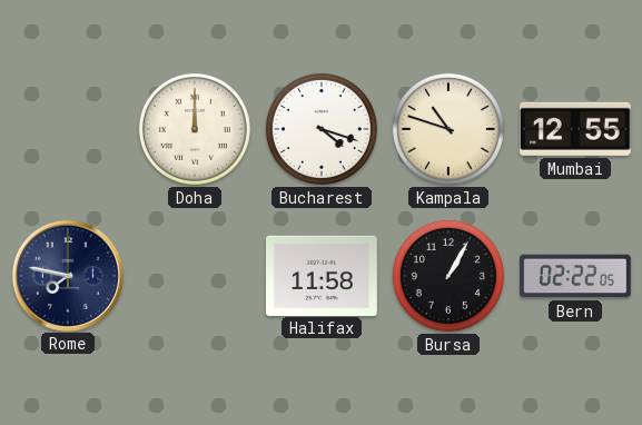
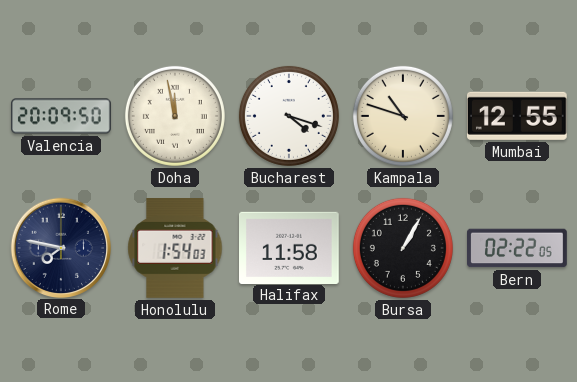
Valencia: none -> 20:09
Doha: 12:00 -> 11:58
Honolulu: none -> 1:54
